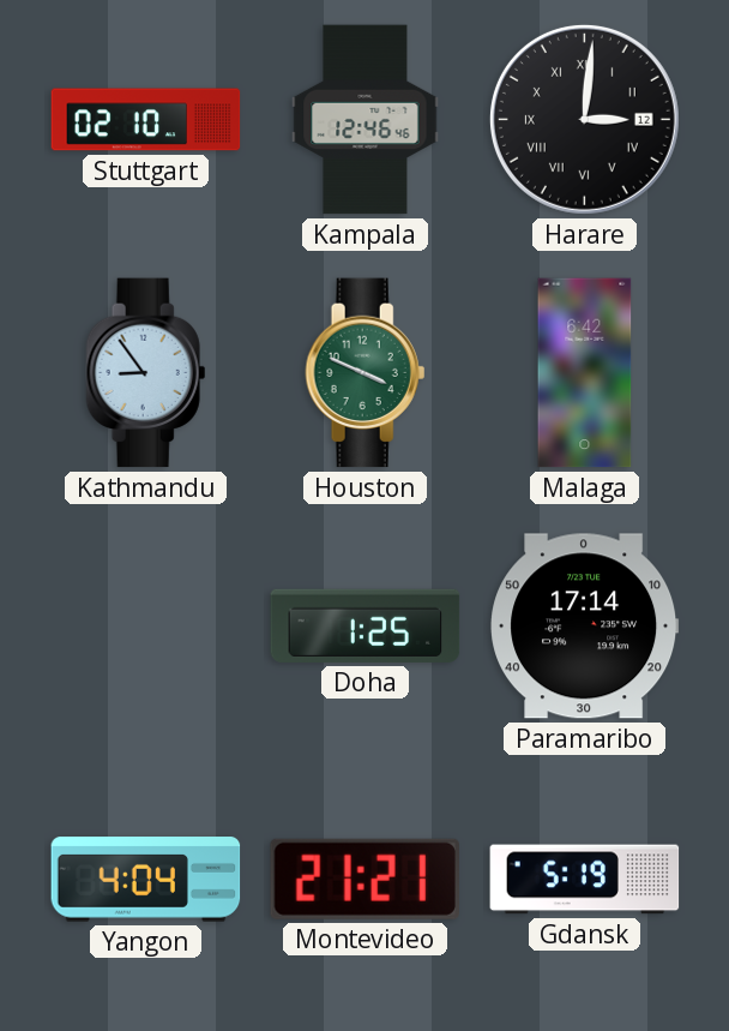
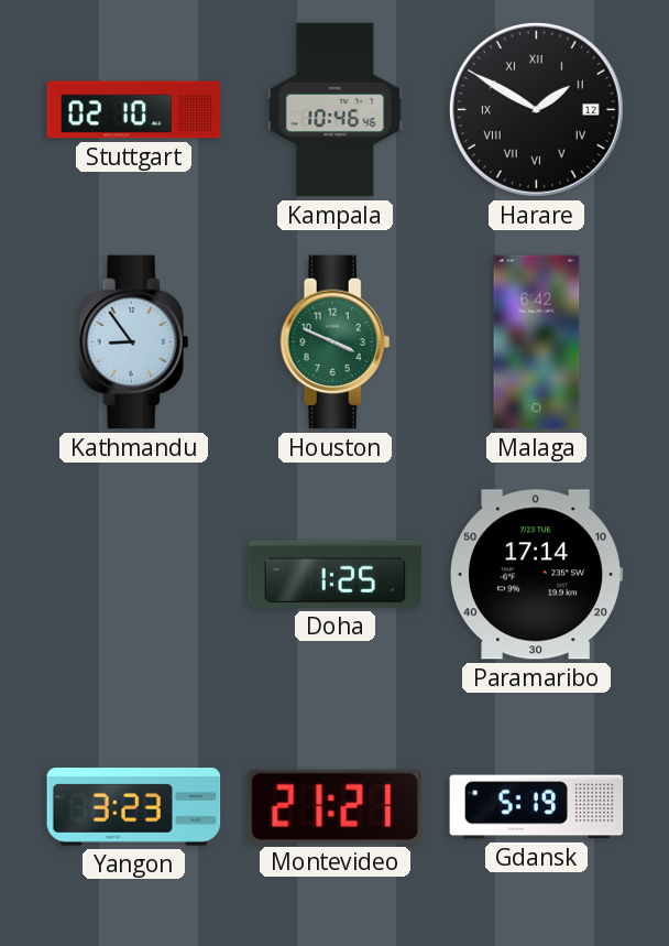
Kampala: 12:46 -> 10:46
Harare: 3:01 -> 1:50
Yangon: 4:04 -> 3:23
